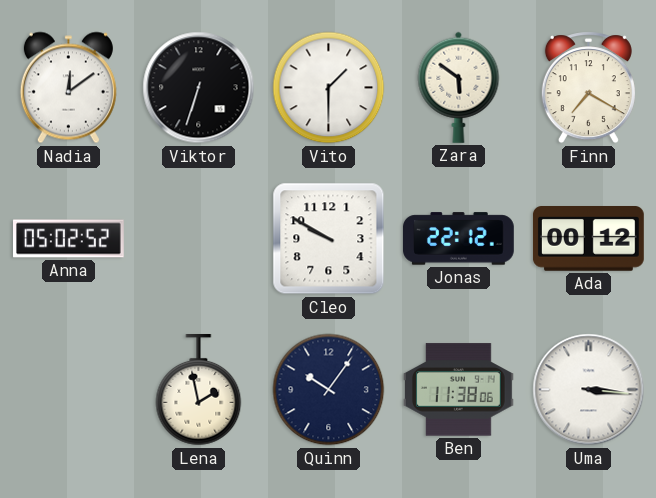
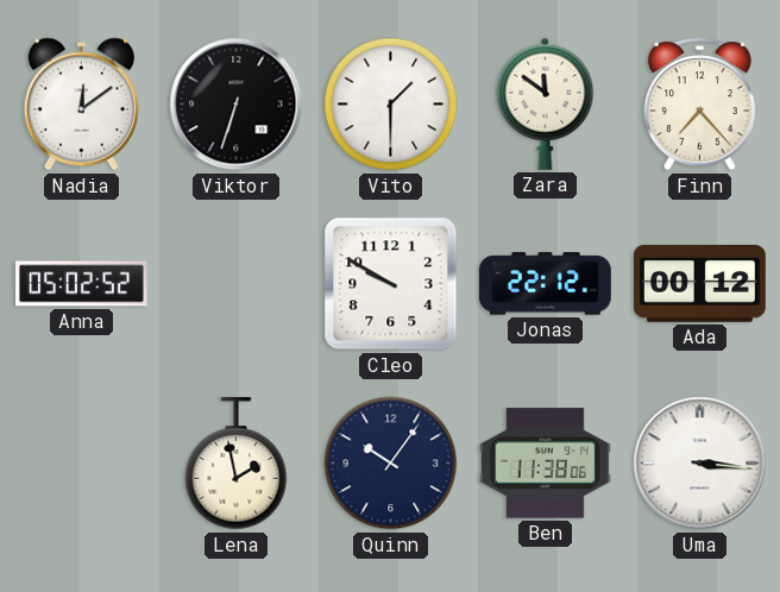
Zara: 5:51 -> 11:51
Finn: 7:20 -> 7:23
